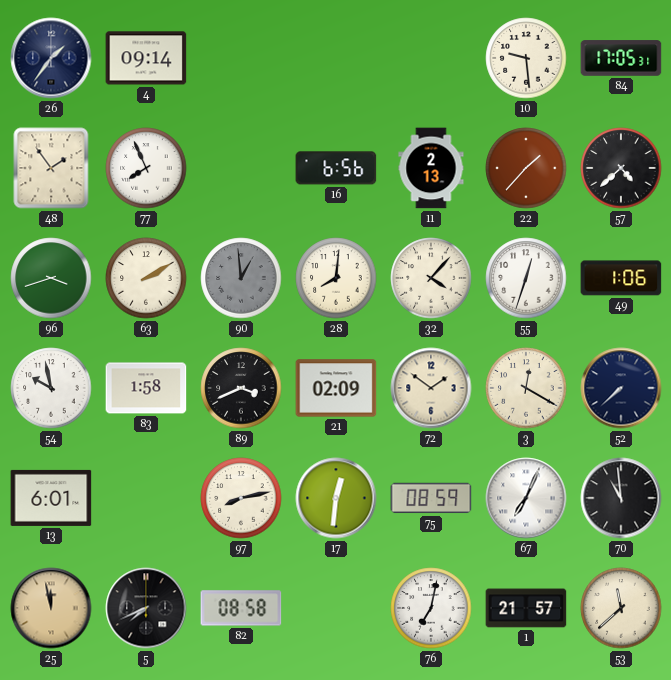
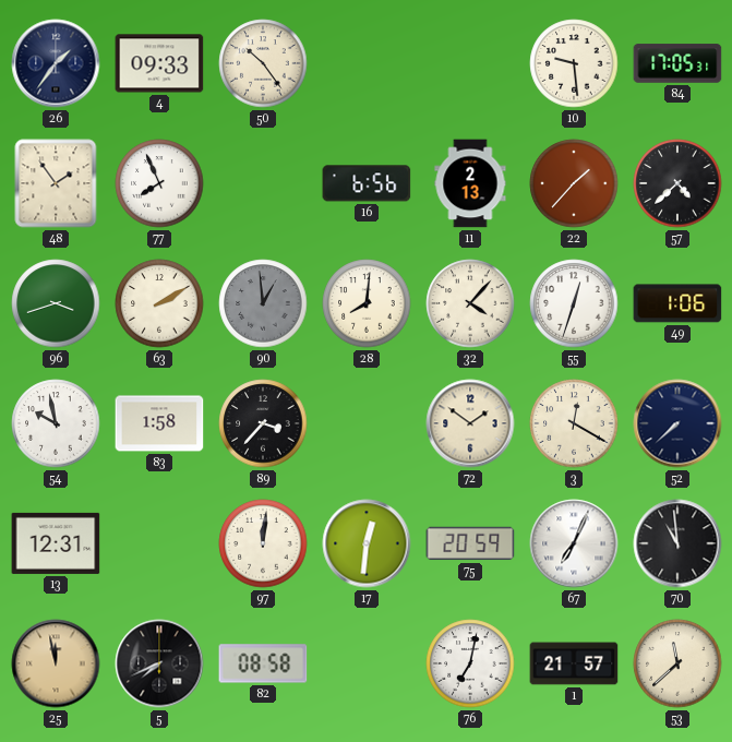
4: 09:14 -> 09:33
50: none -> 10:24
89: 3:41 -> 3:37
21: 02:09 -> none
13: 6:01 -> 12:31
97: 8:13 -> 12:01
75: 08:59 -> 20:59
